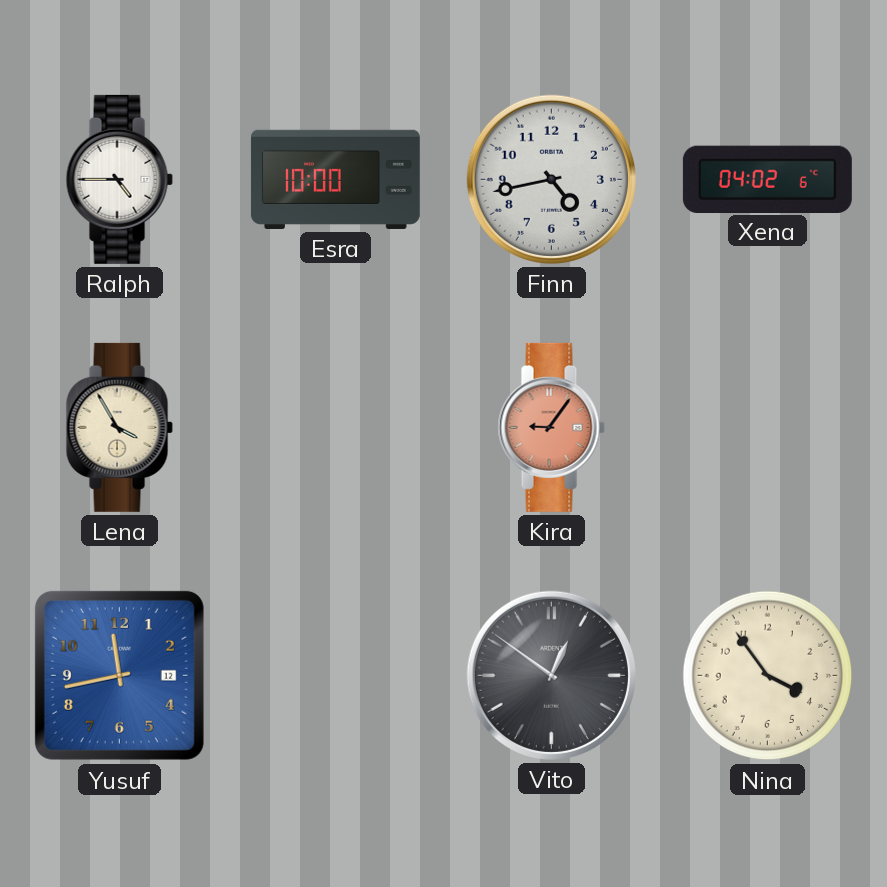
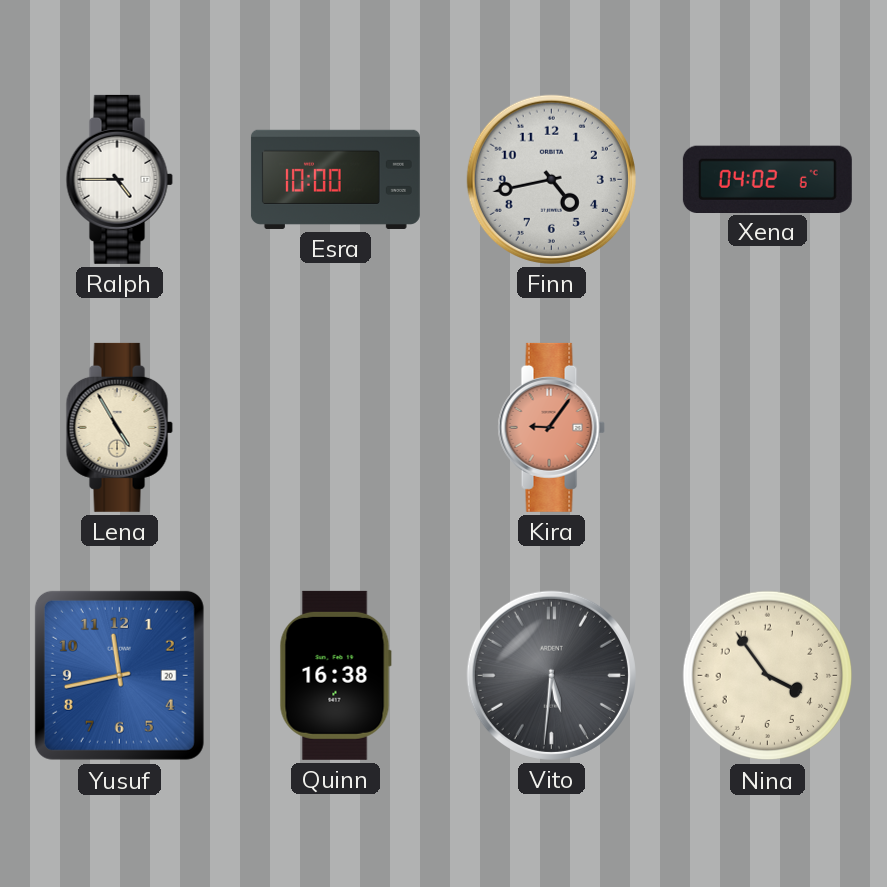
Lena: 3:55 -> 4:55
Yusuf date: 12 -> 20
Quinn: none -> 16:38
Vito: 12:51 -> 5:31
